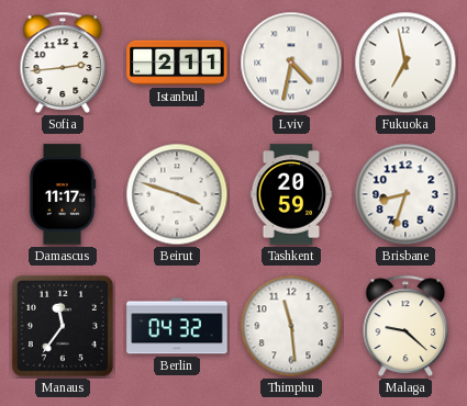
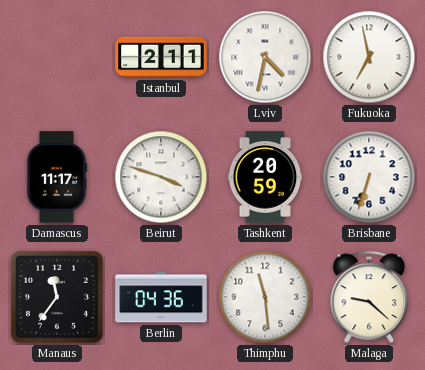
Sofia: 2:44 -> none
Brisbane: 8:33 -> 6:33
Berlin: 04:32 -> 04:36
